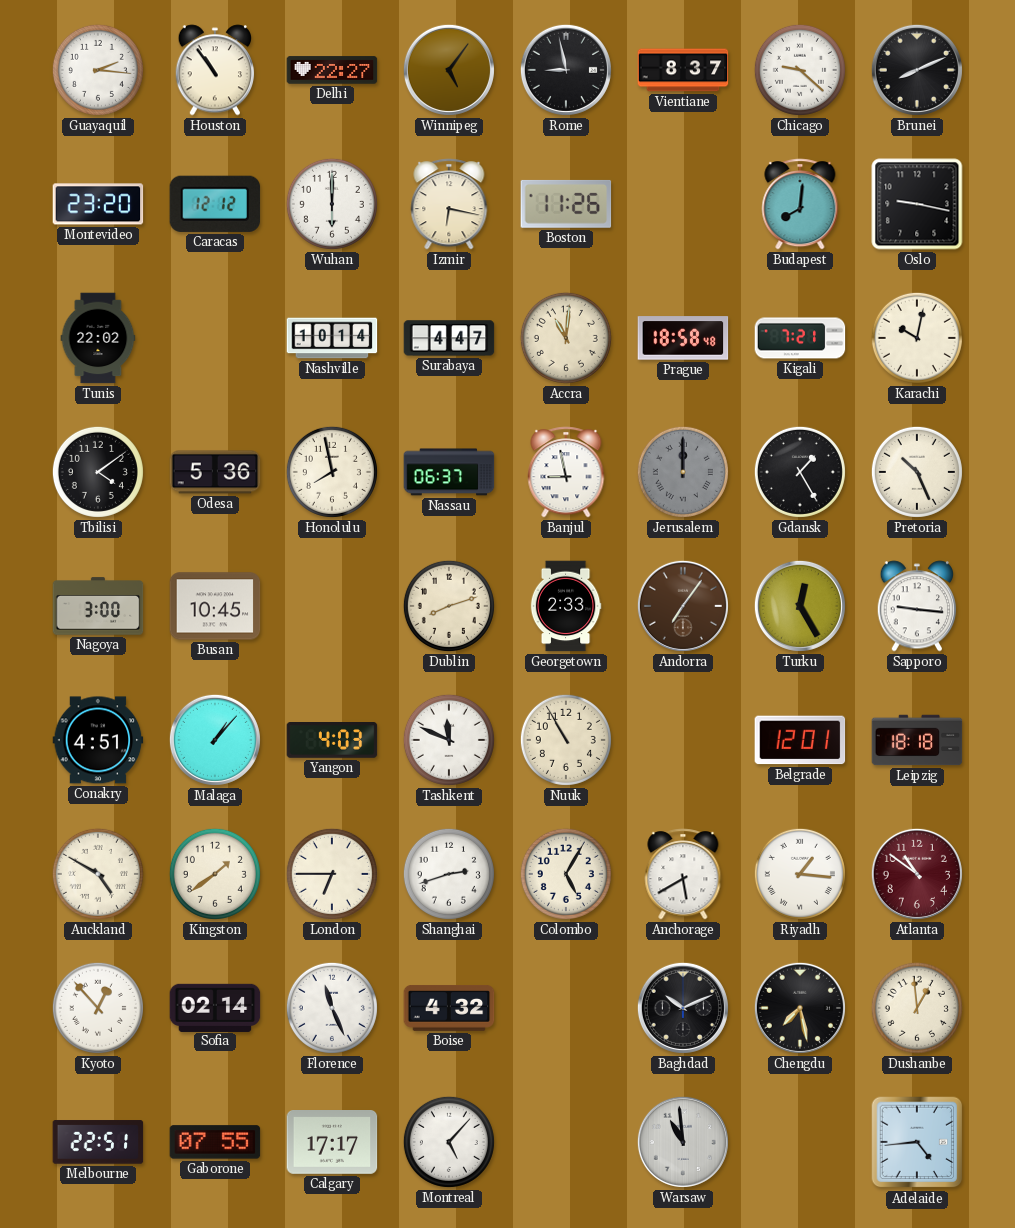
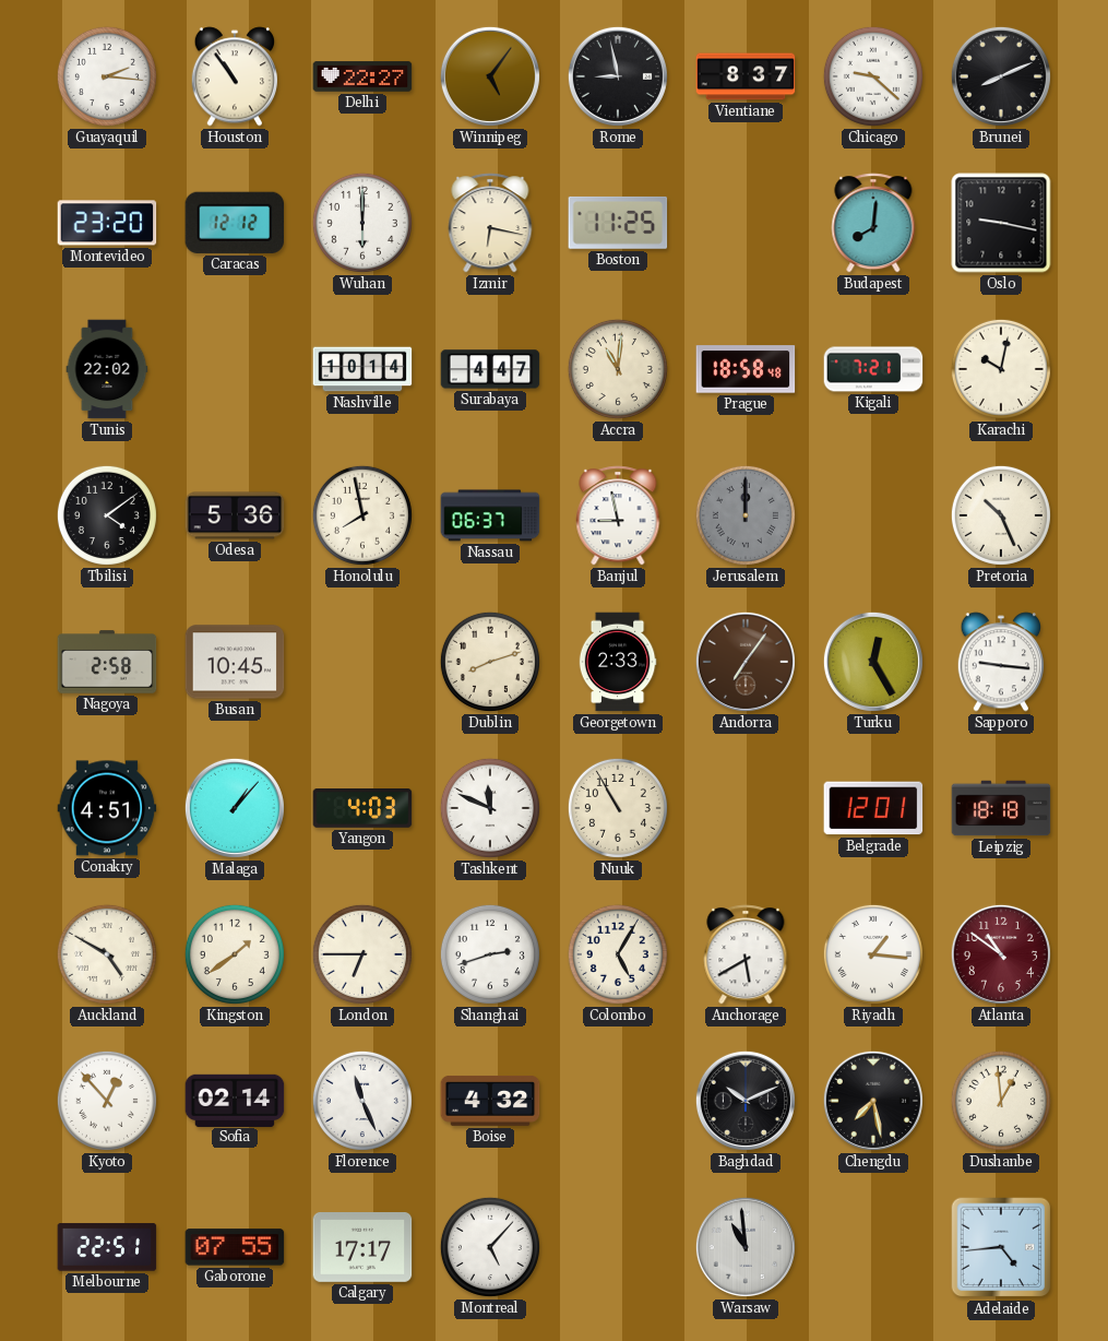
Boston: 11:26 -> 11:25
Gdansk: 1:25 -> none
Nagoya: 3:00 -> 2:58
